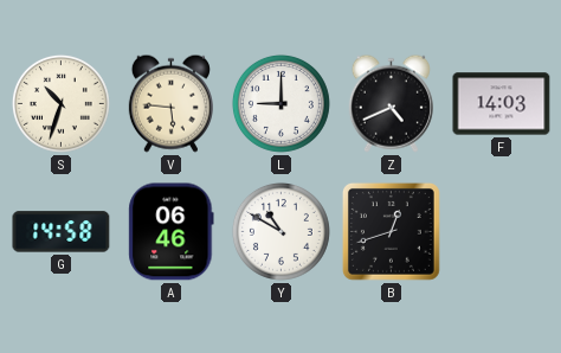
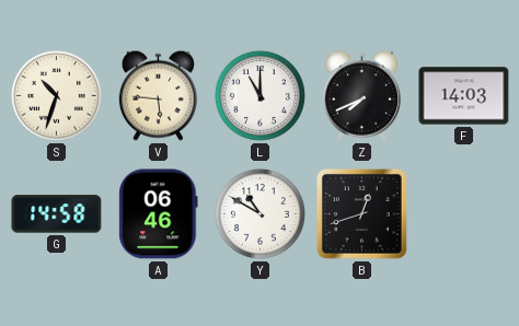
L: 9:00 -> 11:00
Z: 4:41 -> 7:41
